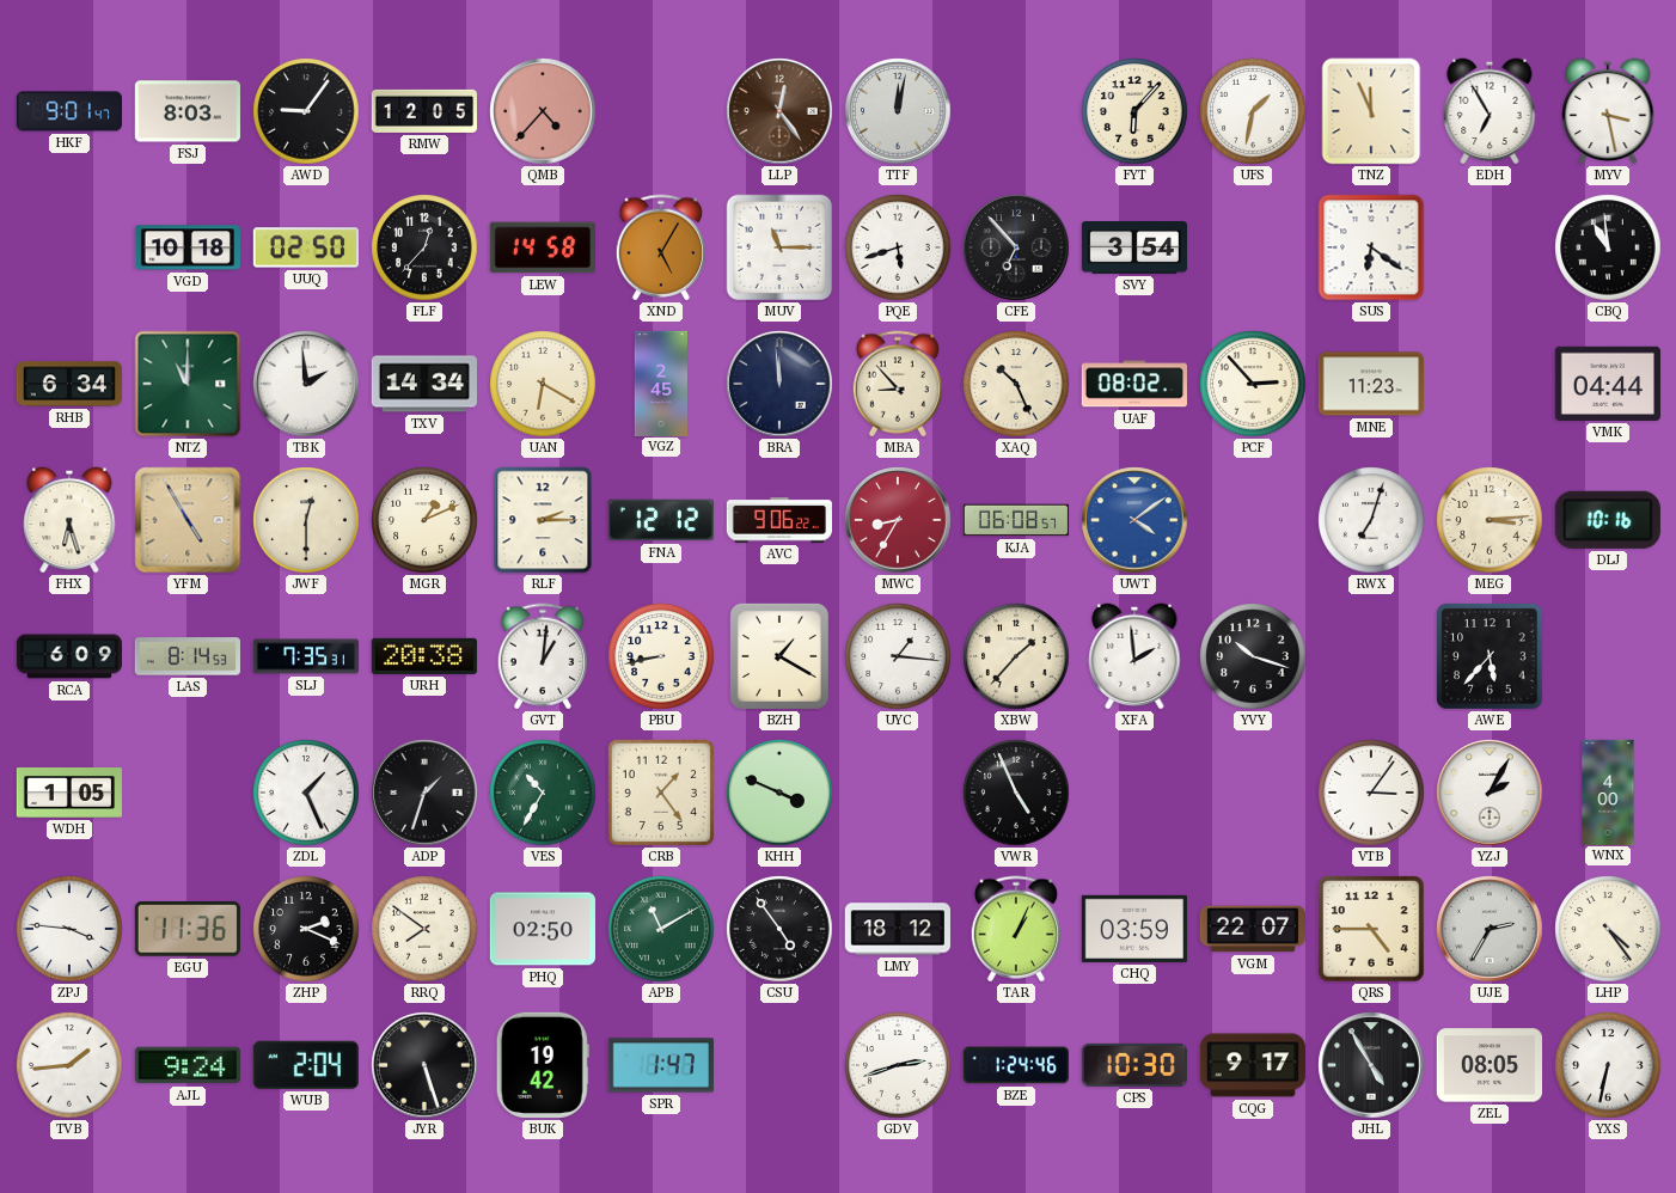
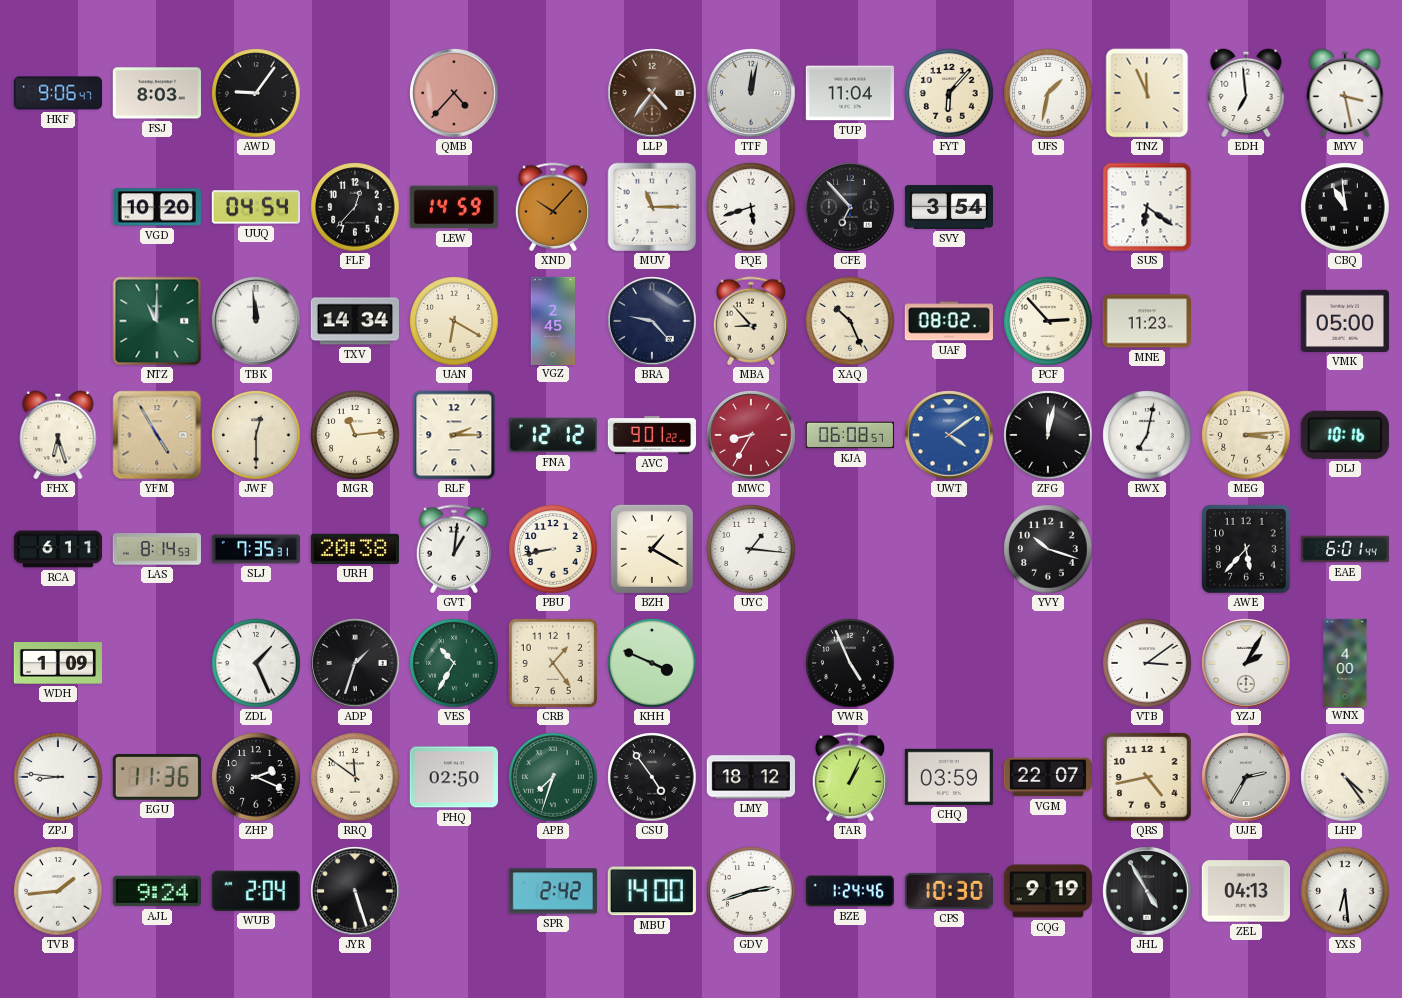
HKF: 9:01 -> 9:06
RMW: 12:05 -> none
LLP: 12:24 -> 4:36
TUP: none -> 11:04
EDH: 6:55 -> 6:59
VGD: 10:18 -> 10:20
UUQ: 02:50 -> 04:54
LEW: 14:58 -> 14:59
XND: 5:05 -> 10:07
RHB: 6:34 -> none
TBK: 1:59 -> 11:59
BRA: 11:59 -> 9:23
VMK: 04:44 -> 05:00
MGR: 1:11 -> 11:14
AVC: 9:06 -> 9:01
ZFG: none -> 12:02
RWX: 7:03 -> 7:02
RCA: 6:09 -> 6:11
XBW: 1:37 -> none
XFA: 1:59 -> none
EAE: none -> 6:01
WDH: 1:05 -> 1:09
VTB: 3:06 -> 3:09
ZPJ: 3:46 -> 8:46
RRQ: 7:51 -> 11:51
APB: 11:10 -> 7:33
QRS: 4:45 -> 4:43
BUK: 19:42 -> none
SPR: 1:47 -> 2:42
MBU: none -> 14:00
CQG: 9:17 -> 9:19
ZEL: 08:05 -> 04:13
YXS: 6:32 -> 6:29
